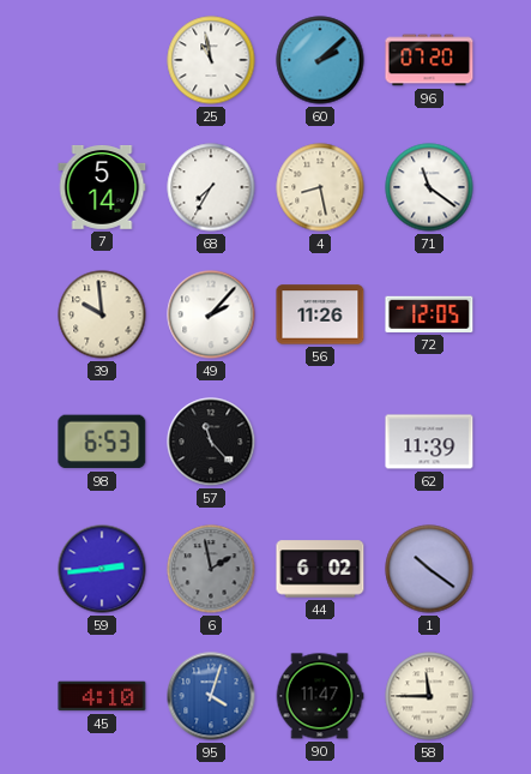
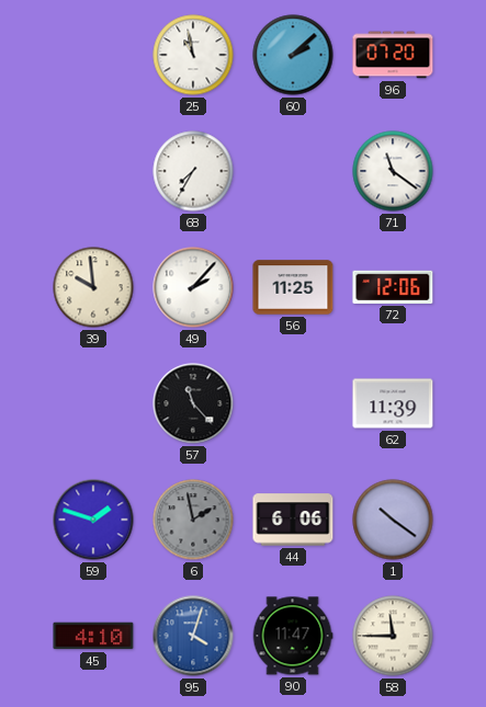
7: 5:14 -> none
4: 8:28 -> none
56: 11:26 -> 11:25
72: 12:05 -> 12:06
98: 6:53 -> none
59: 2:44 -> 1:48
44: 6:02 -> 6:06
